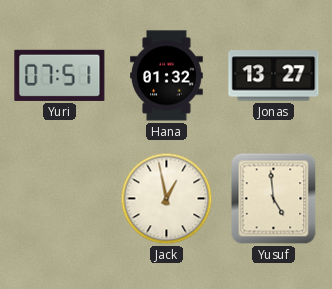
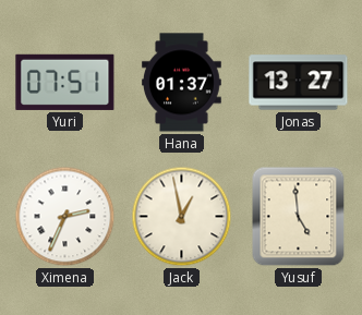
Hana: 01:32 -> 01:37
Ximena: none -> 2:34
